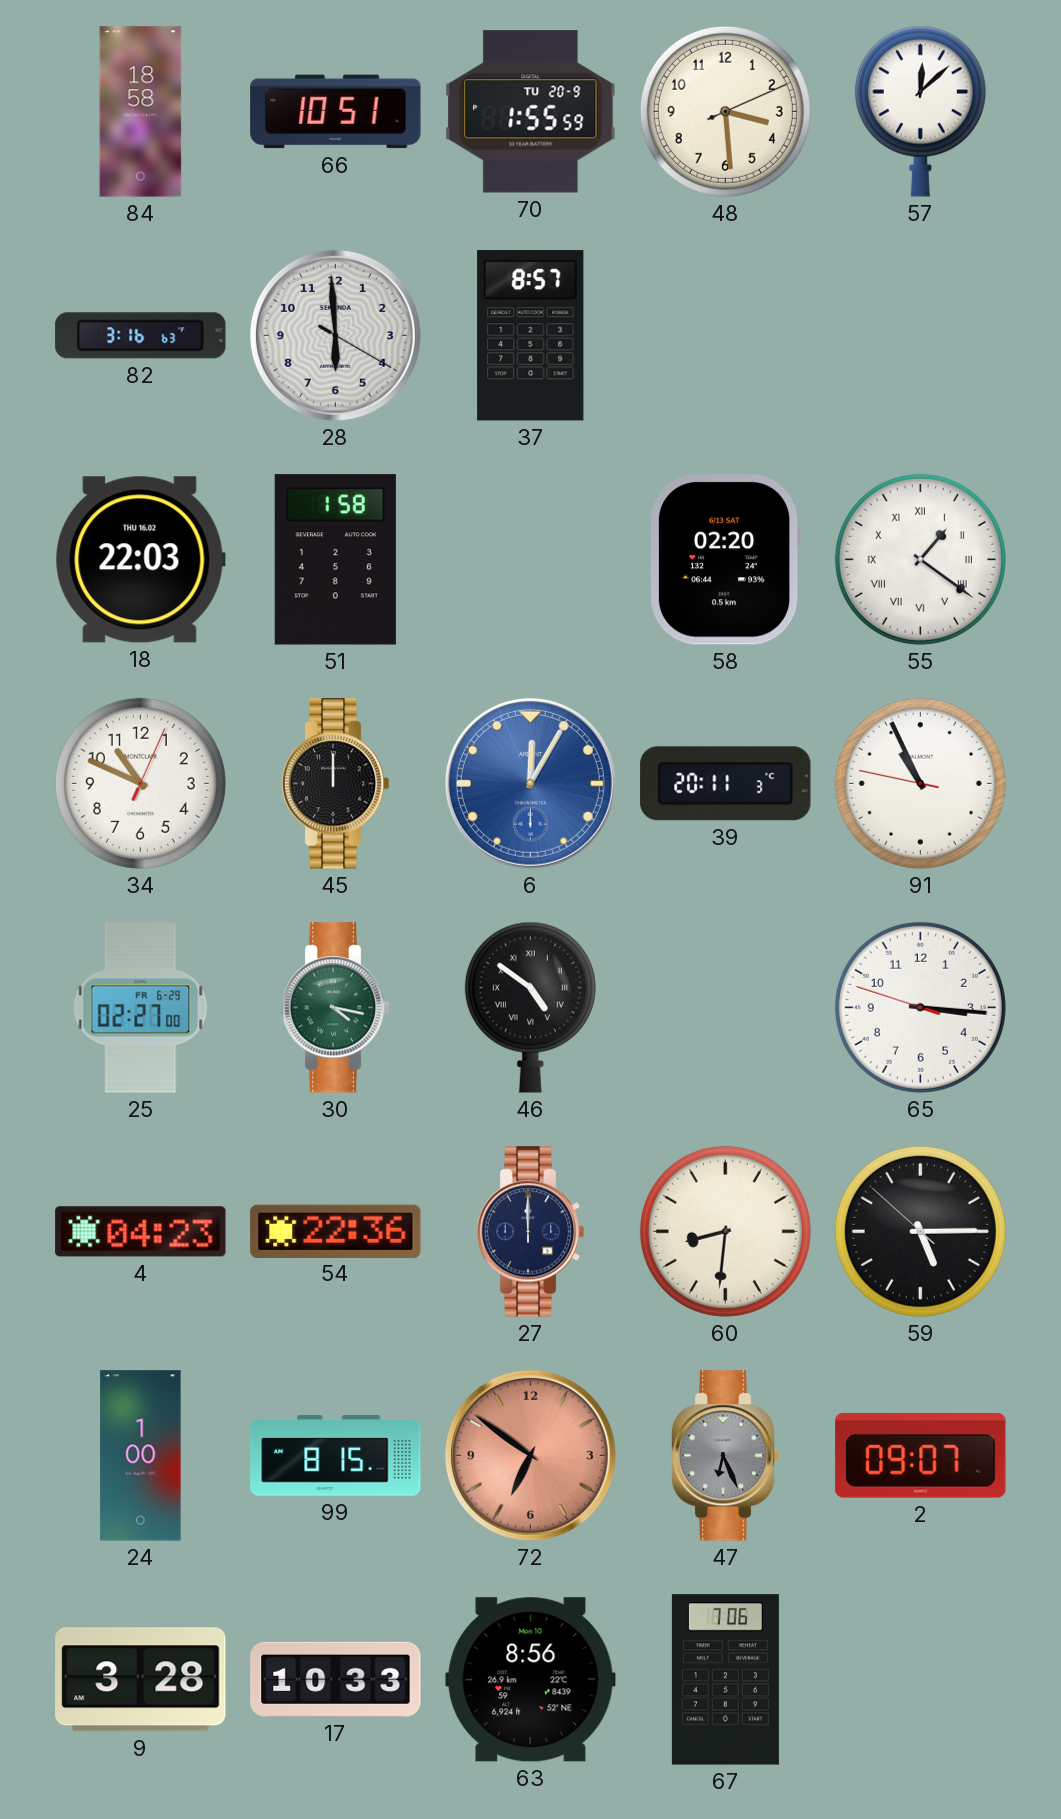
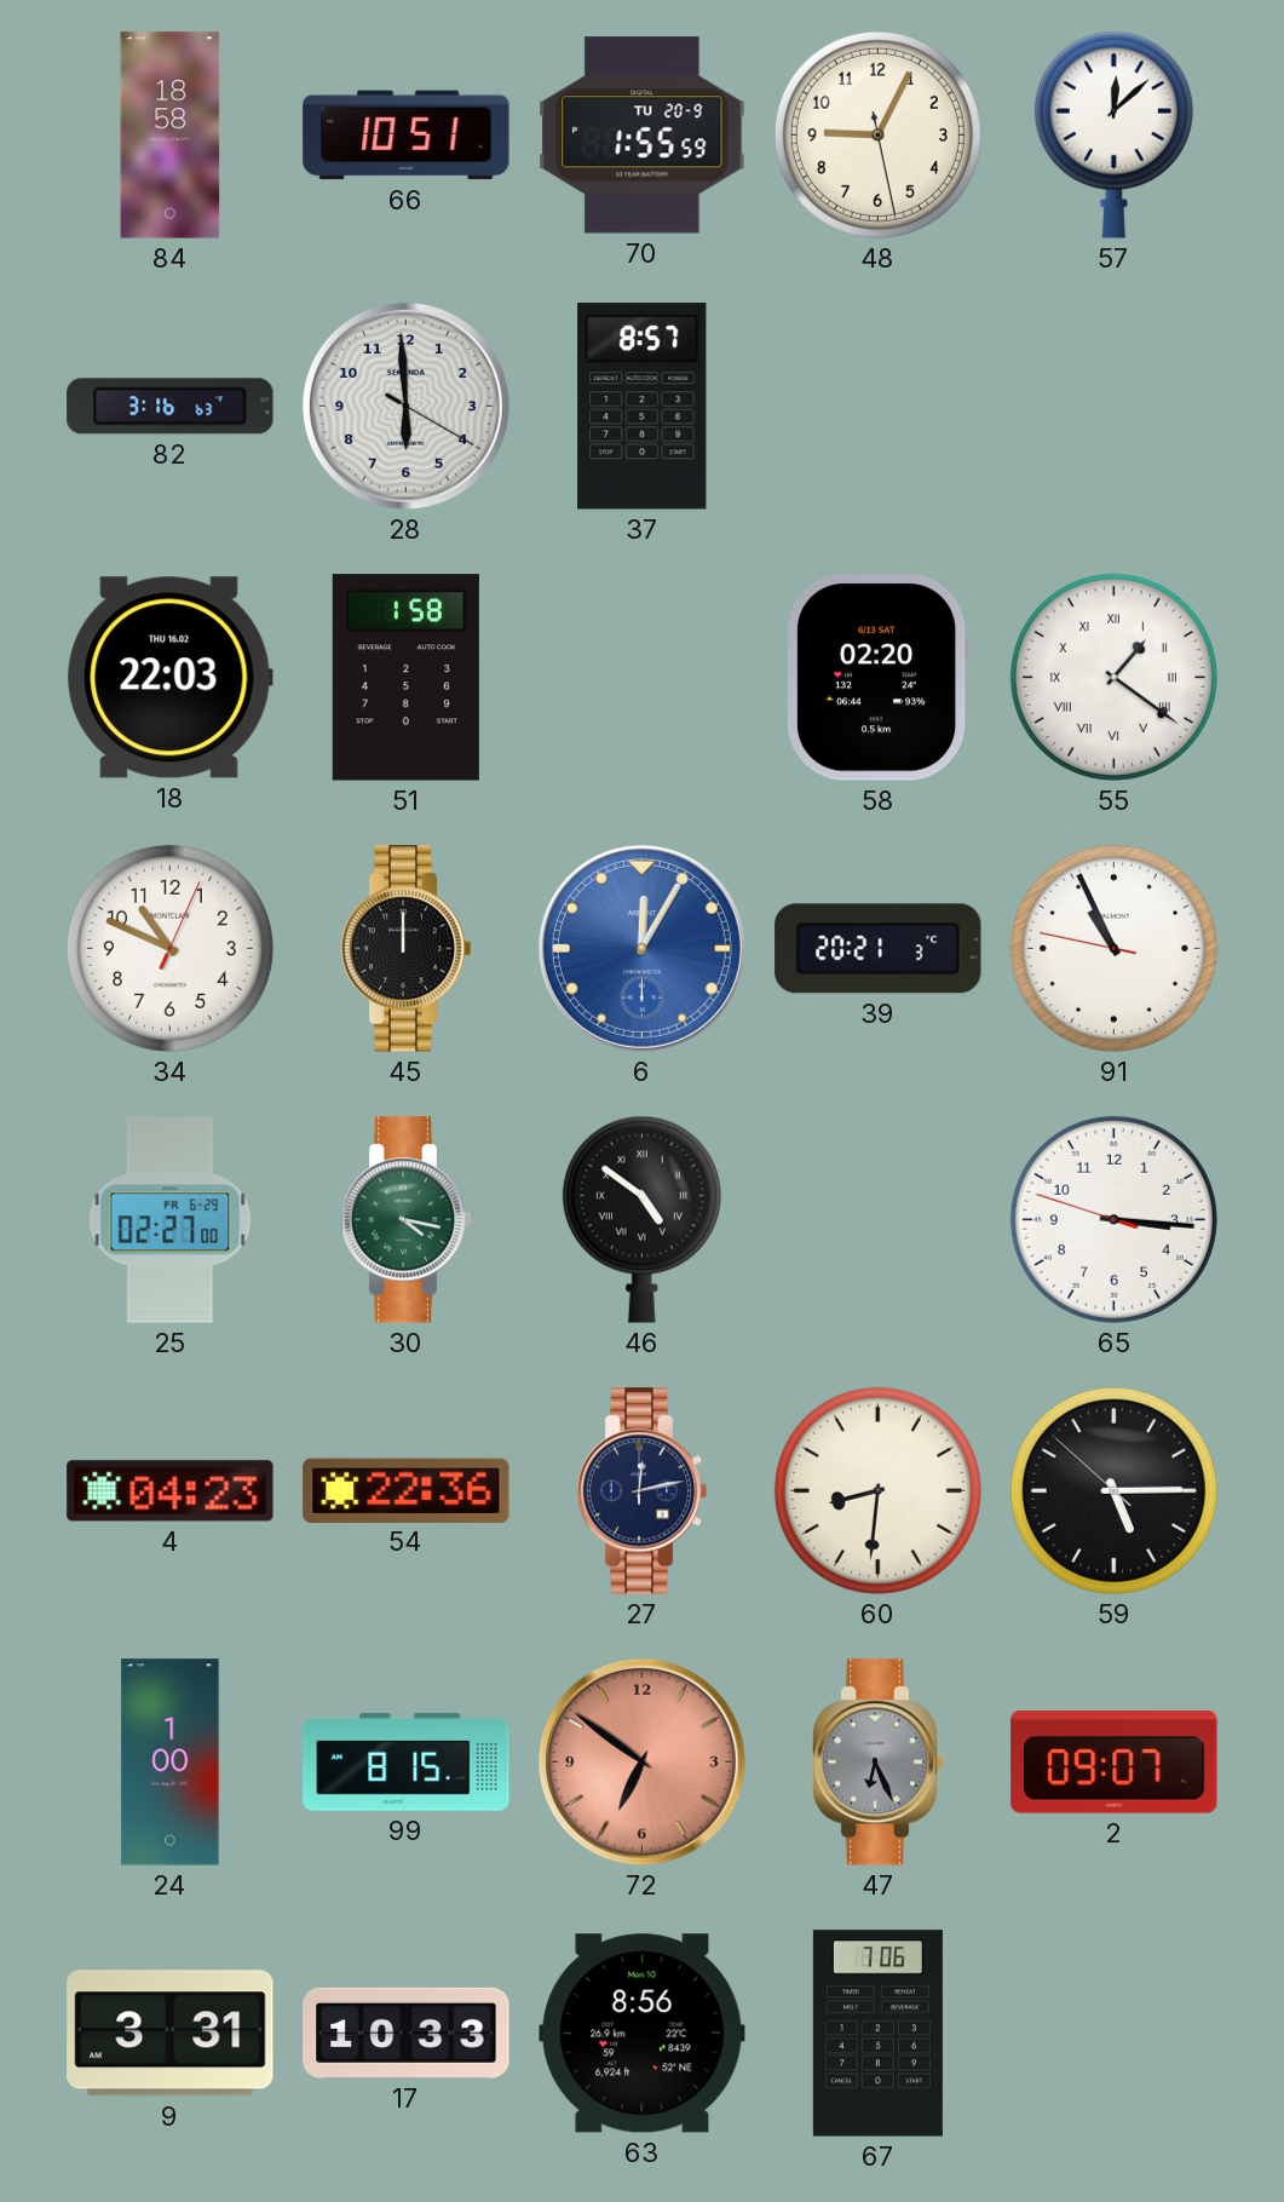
48: 3:29 -> 9:04
39: 20:11 -> 20:21
27: 12:00 -> 12:13
9: 3:28 -> 3:31
